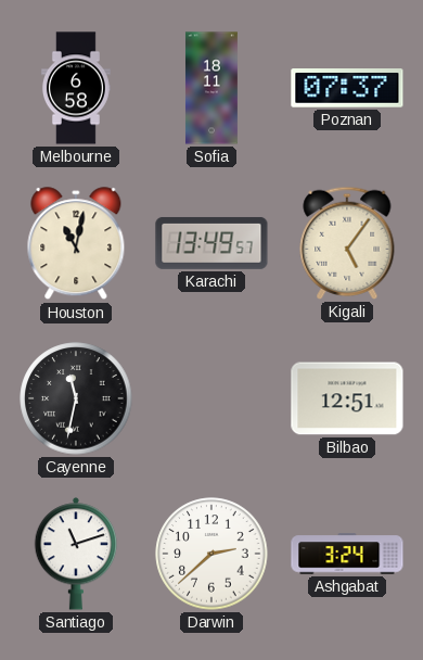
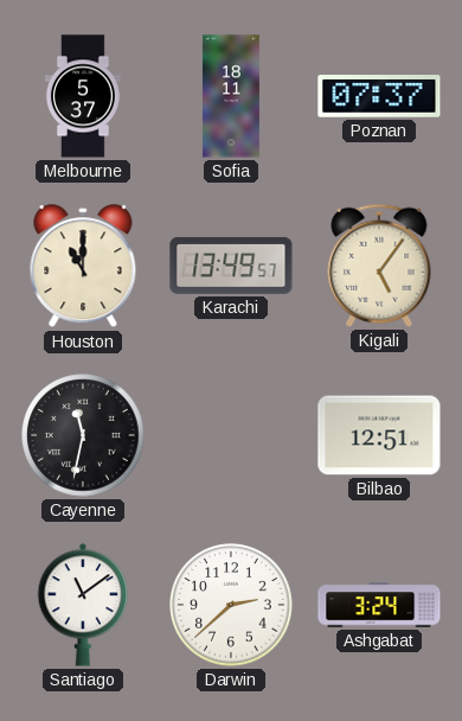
Melbourne: 6:58 -> 5:37
Houston: 11:02 -> 11:00
Santiago: 11:12 -> 11:09
